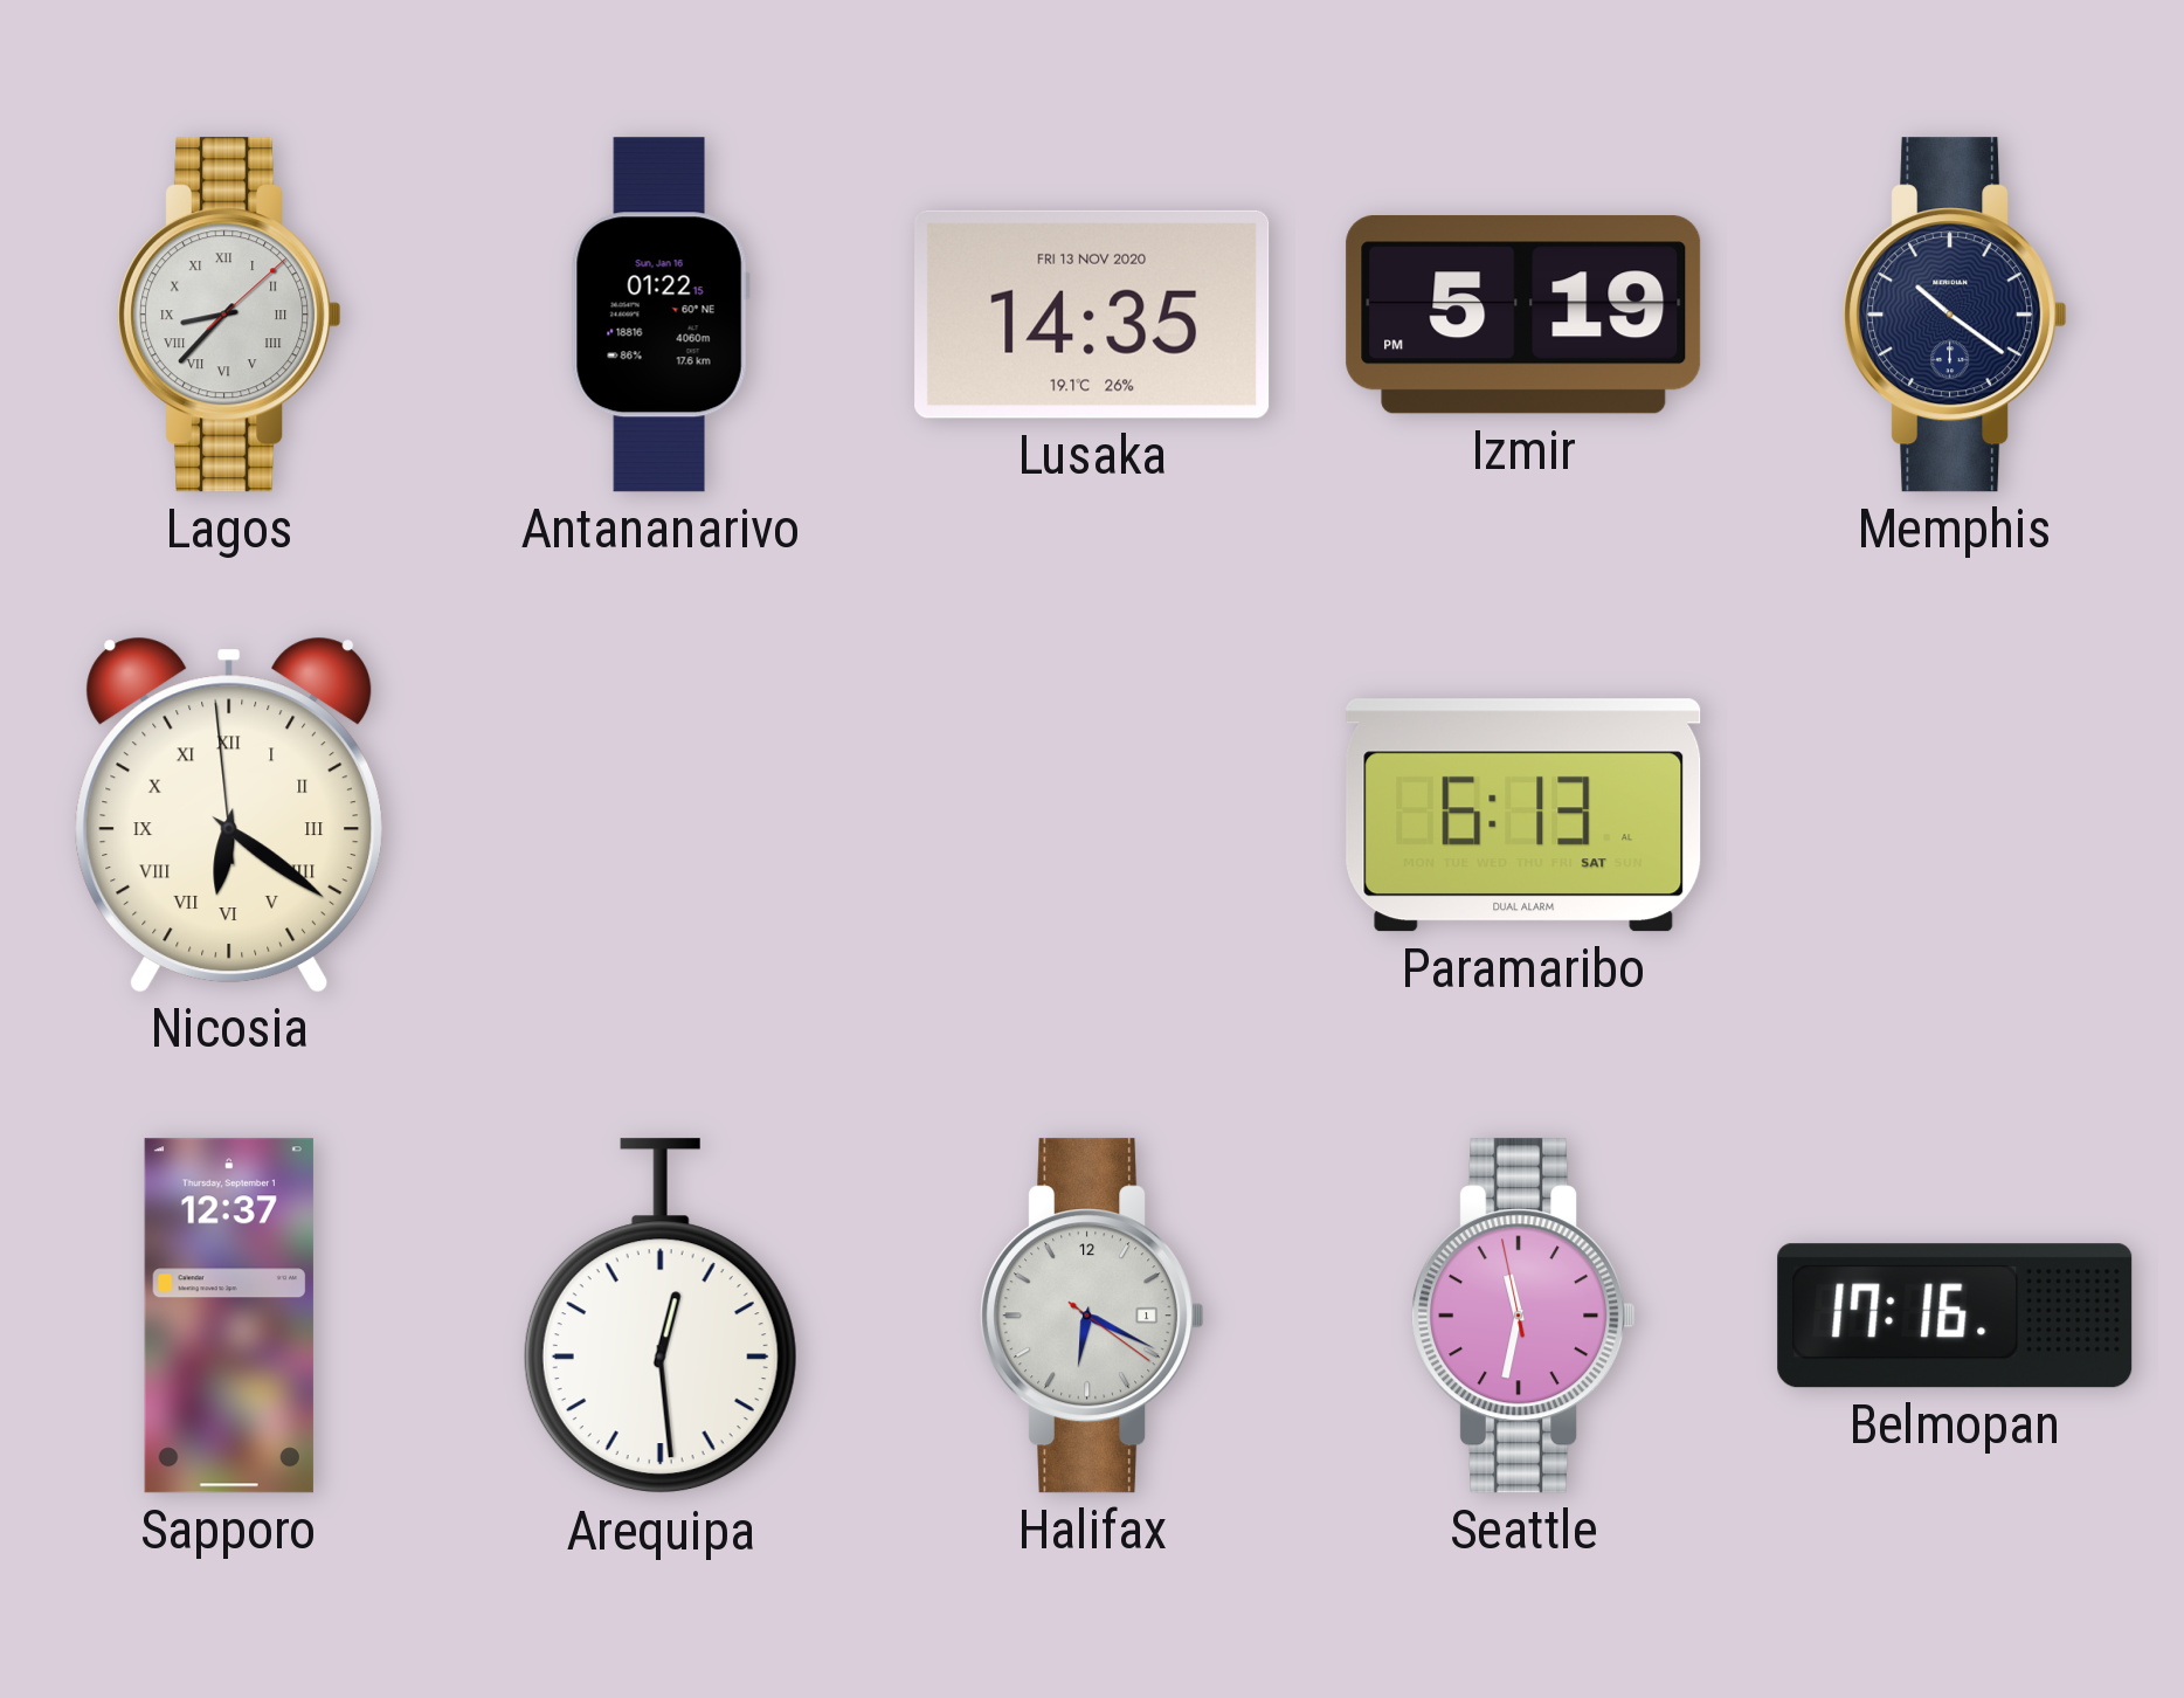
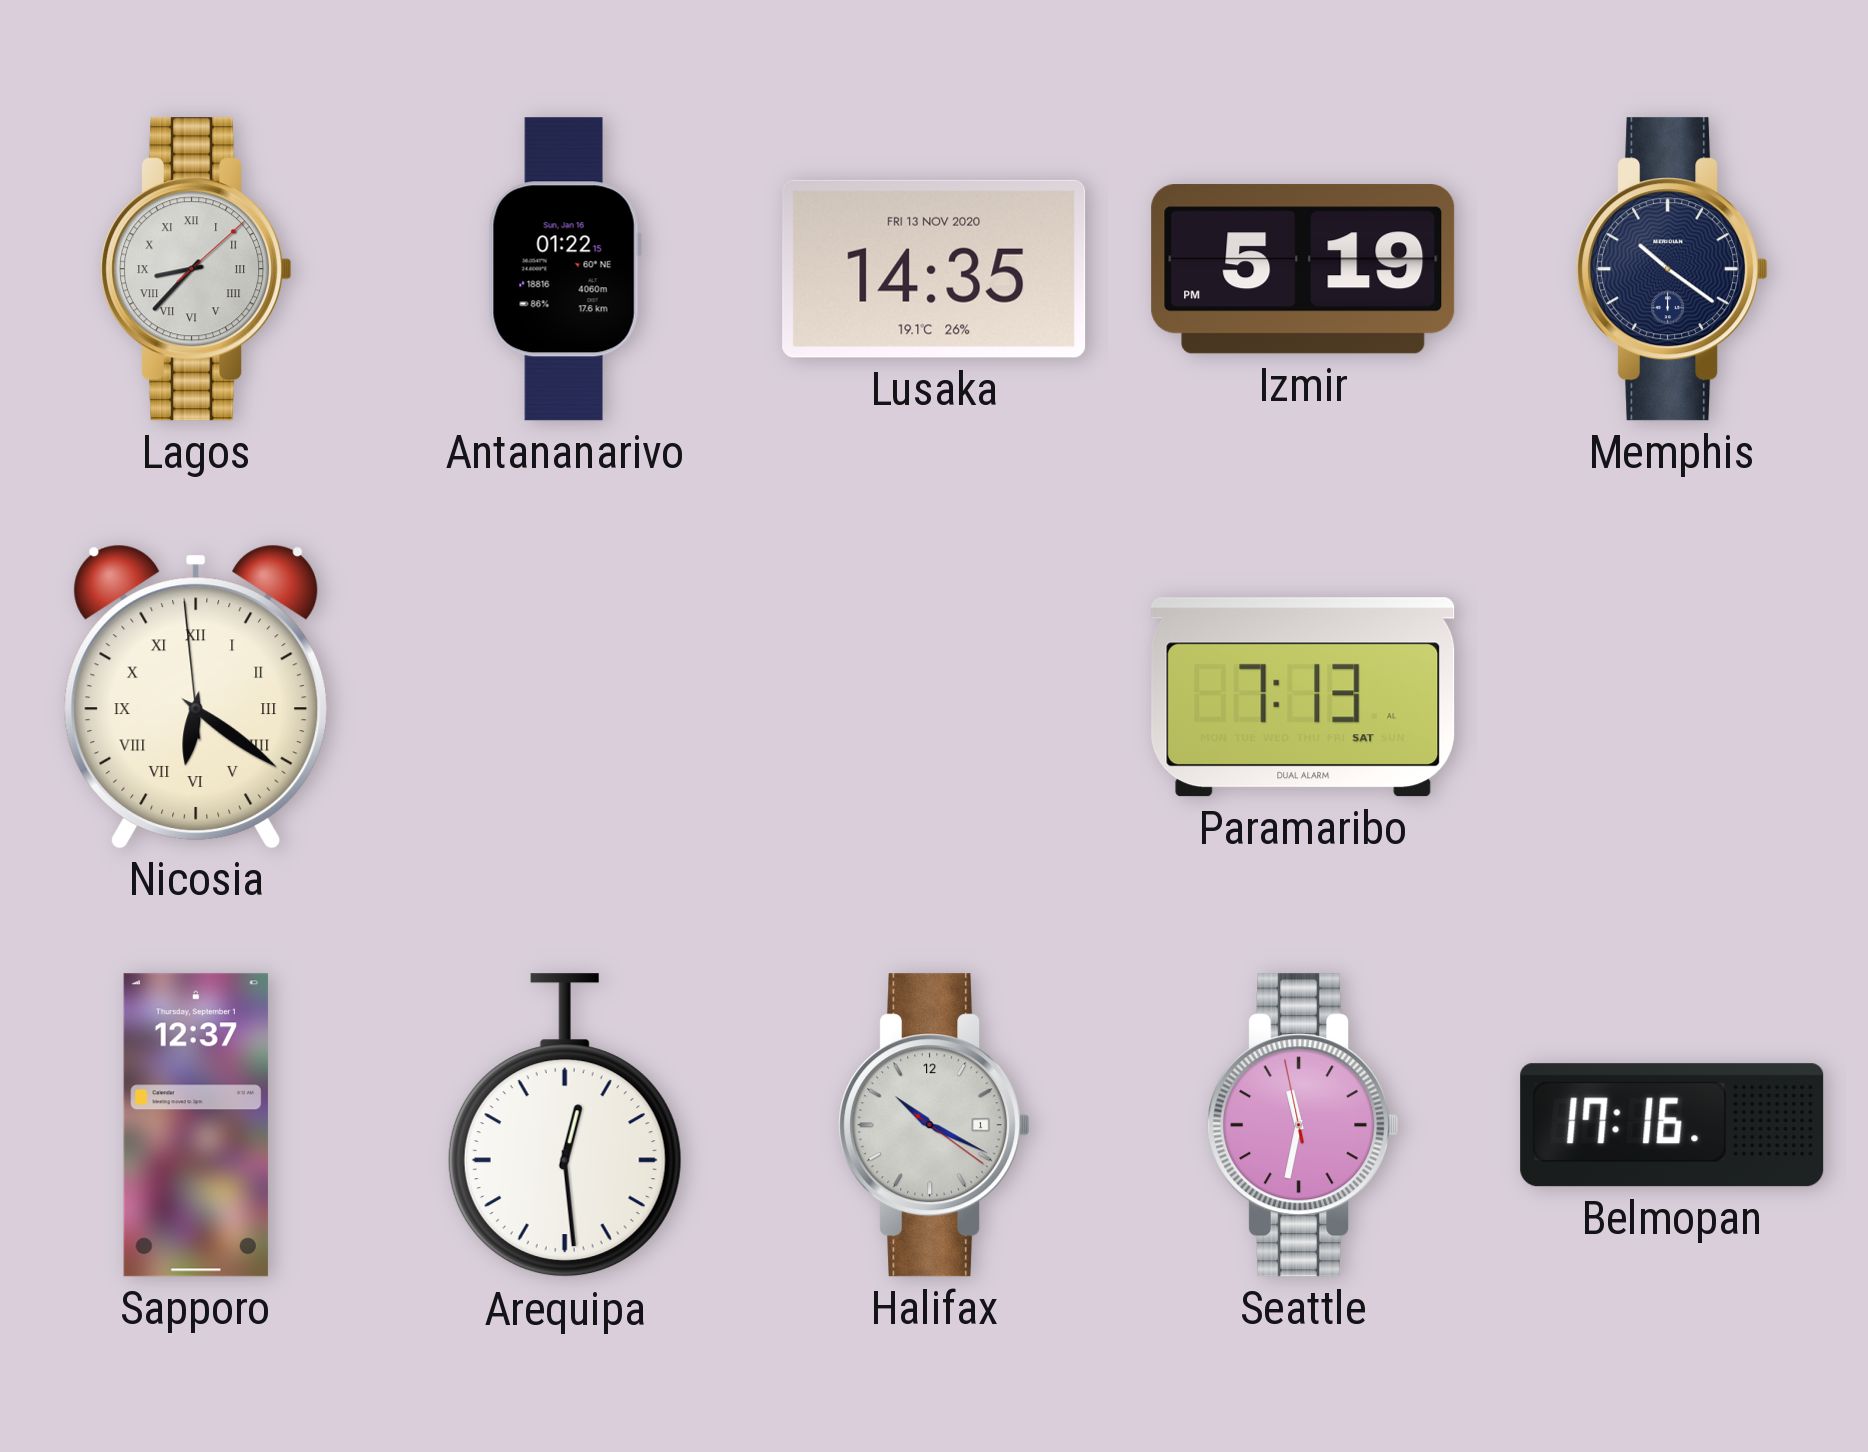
Paramaribo: 6:13 -> 7:13
Halifax: 6:19 -> 10:19
